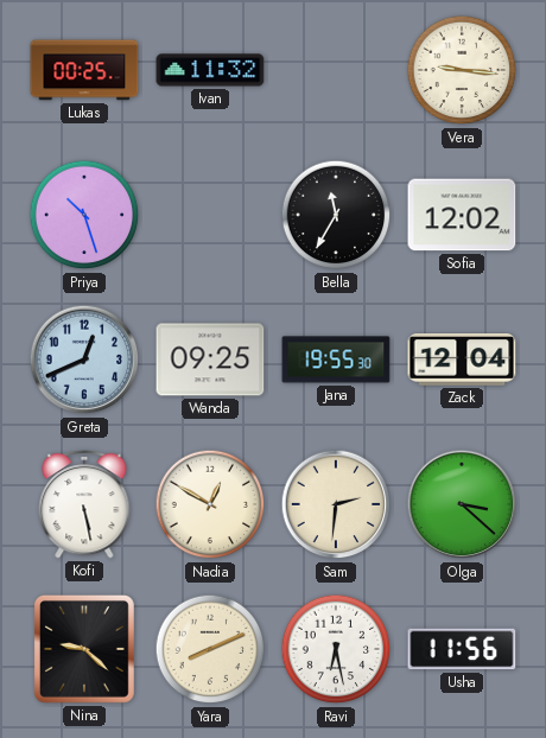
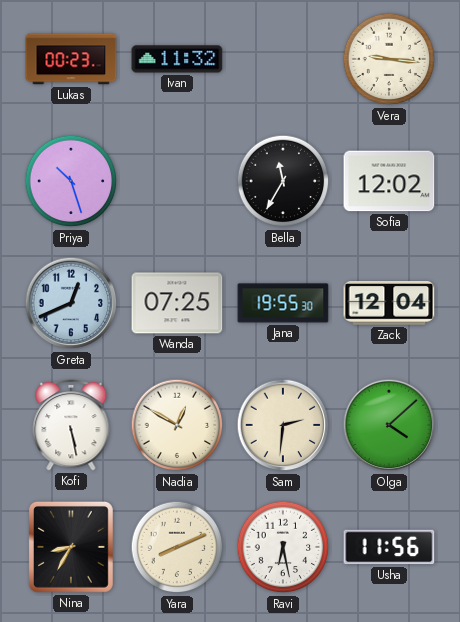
Lukas: 00:25 -> 00:23
Wanda: 09:25 -> 07:25
Olga: 3:22 -> 4:08
Nina: 9:22 -> 8:35
